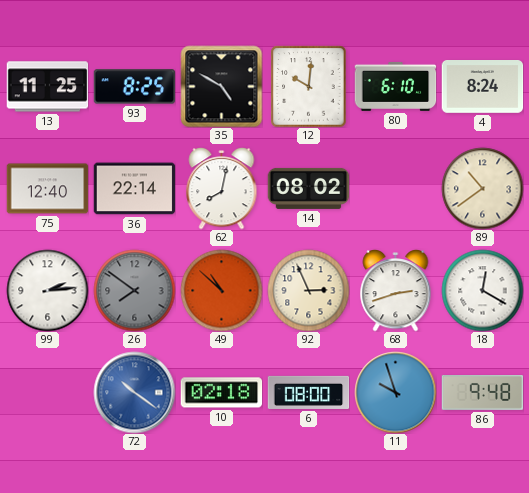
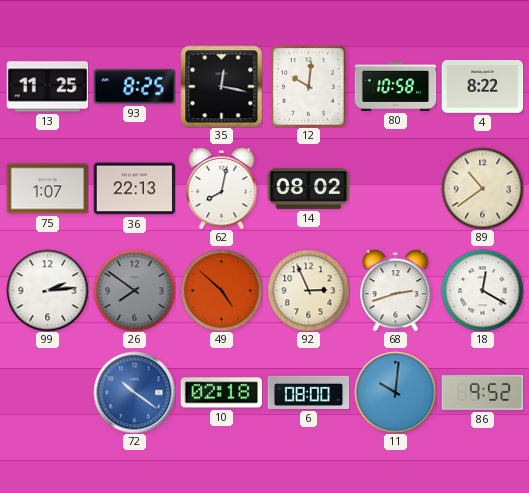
35: 4:50 -> 12:17
80: 6:10 -> 10:58
4: 8:24 -> 8:22
75: 12:40 -> 1:07
36: 22:14 -> 22:13
49: 10:52 -> 4:52
11: 9:57 -> 10:01
86: 9:48 -> 9:52
